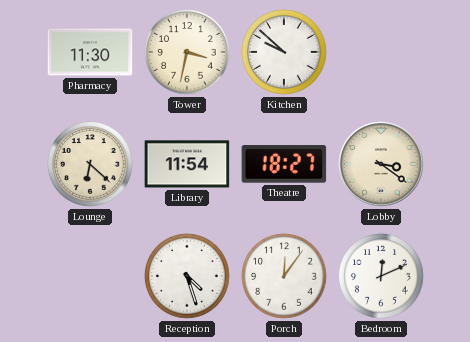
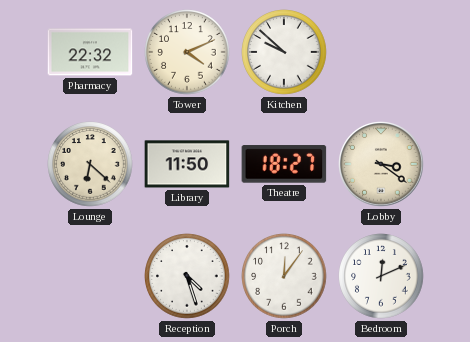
Pharmacy: 11:30 -> 22:32
Tower: 3:32 -> 4:11
Library: 11:54 -> 11:50
